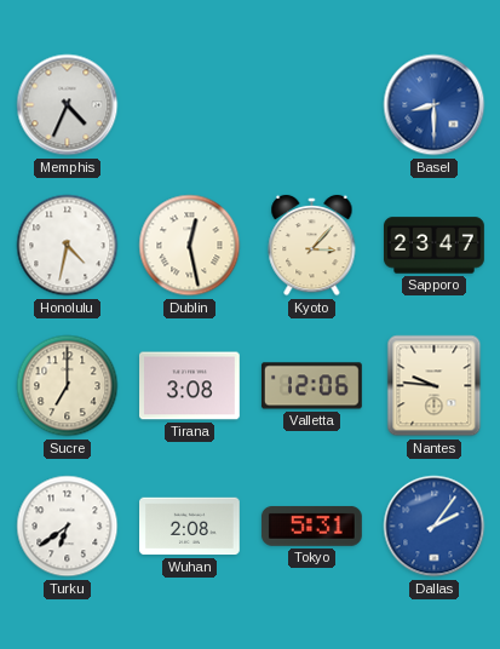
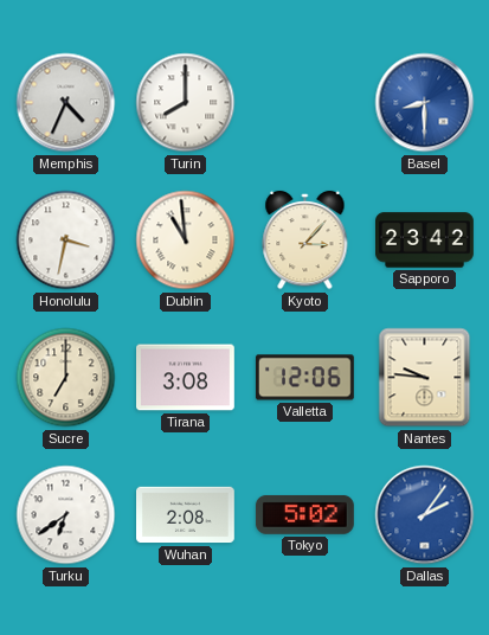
Turin: none -> 8:00
Honolulu: 4:32 -> 3:32
Dublin: 12:28 -> 10:59
Sapporo: 23:47 -> 23:42
Tokyo: 5:31 -> 5:02
